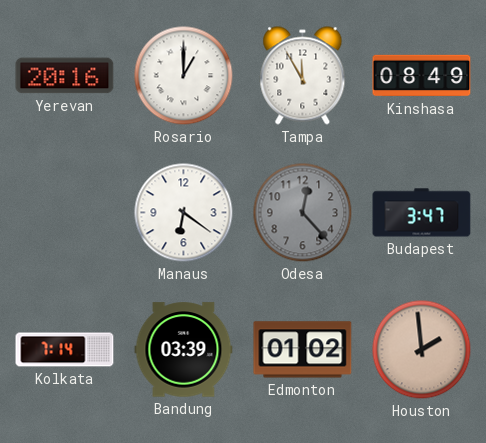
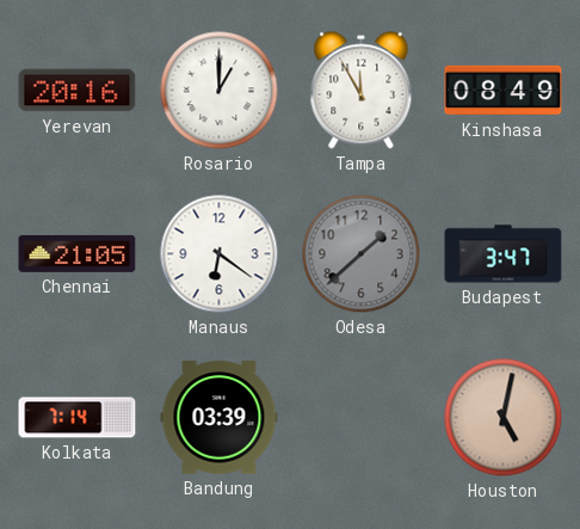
Chennai: none -> 21:05
Odesa: 12:23 -> 1:38
Edmonton: 01:02 -> none
Houston: 1:59 -> 5:02
